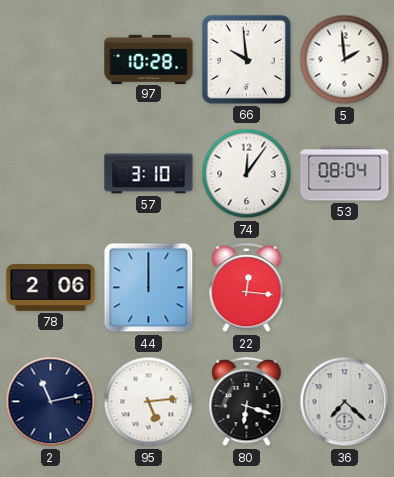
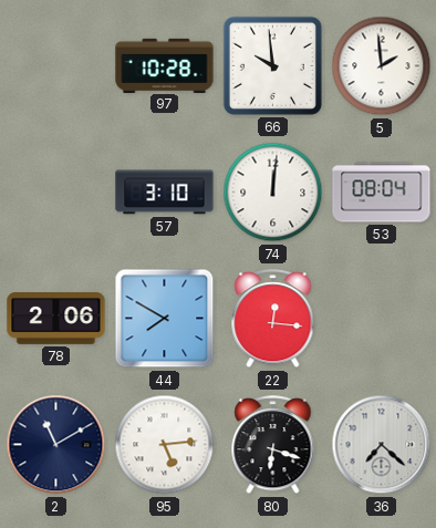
74: 12:06 -> 12:01
44: 12:00 -> 7:50
2: 11:13 -> 11:10
